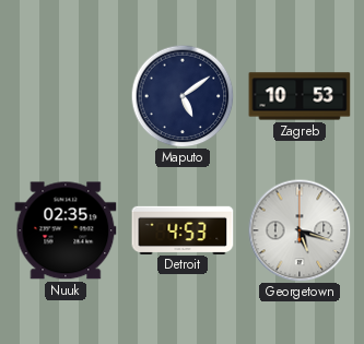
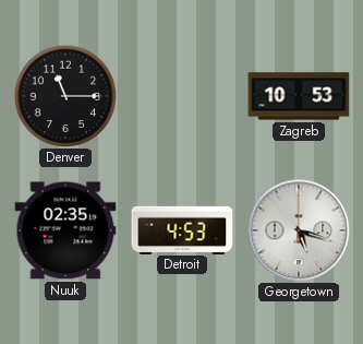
Denver: none -> 11:15
Maputo: 5:09 -> none
